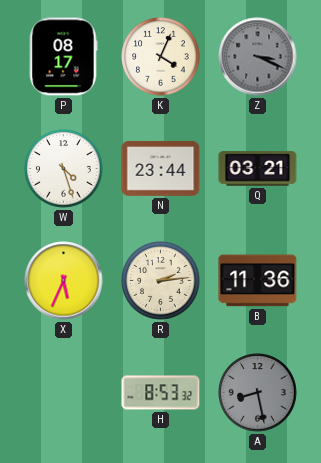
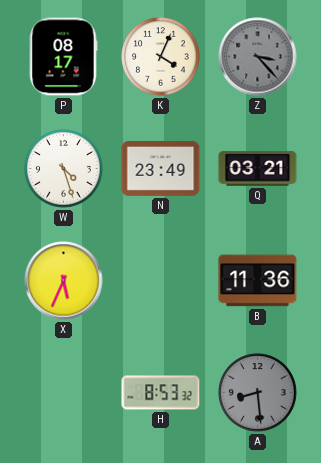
Z: 3:19 -> 3:23
N: 23:44 -> 23:49
R: 2:14 -> none
A: 8:28 -> 8:29
